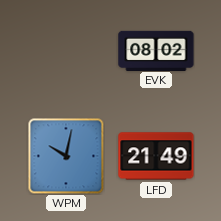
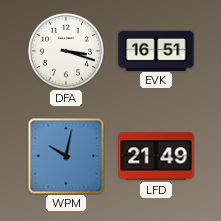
DFA: none -> 3:18
EVK: 08:02 -> 16:51
